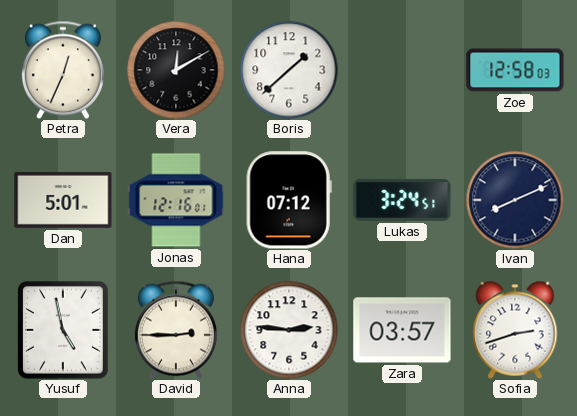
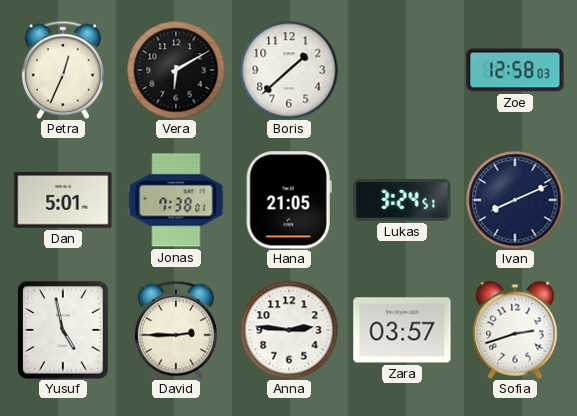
Vera: 12:10 -> 6:10
Jonas: 12:16 -> 7:38
Hana: 07:12 -> 21:05
